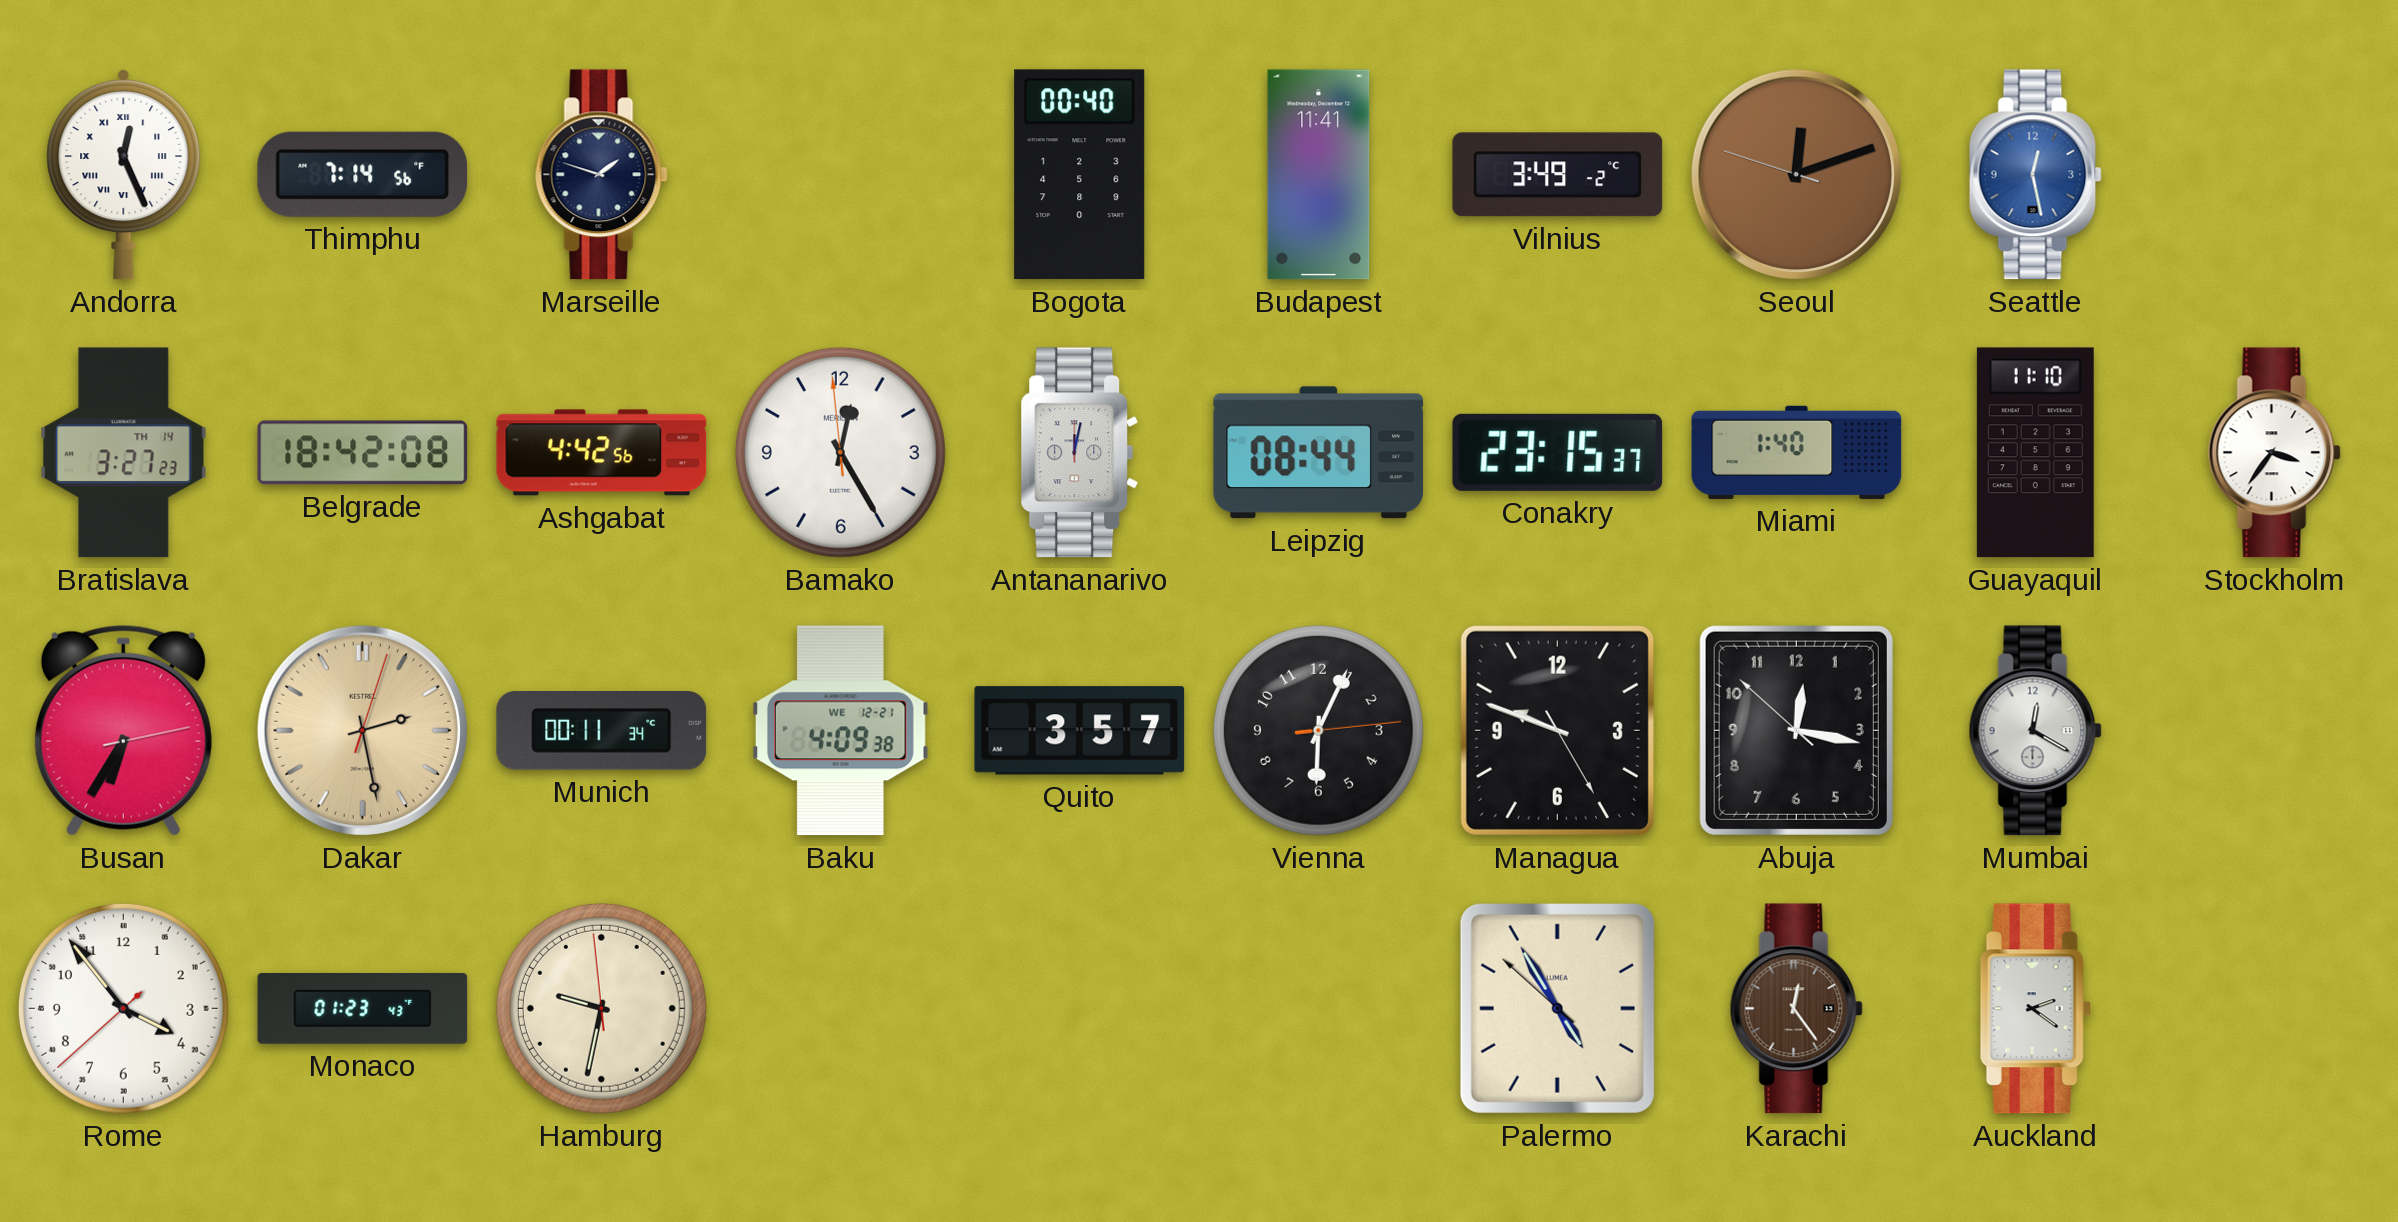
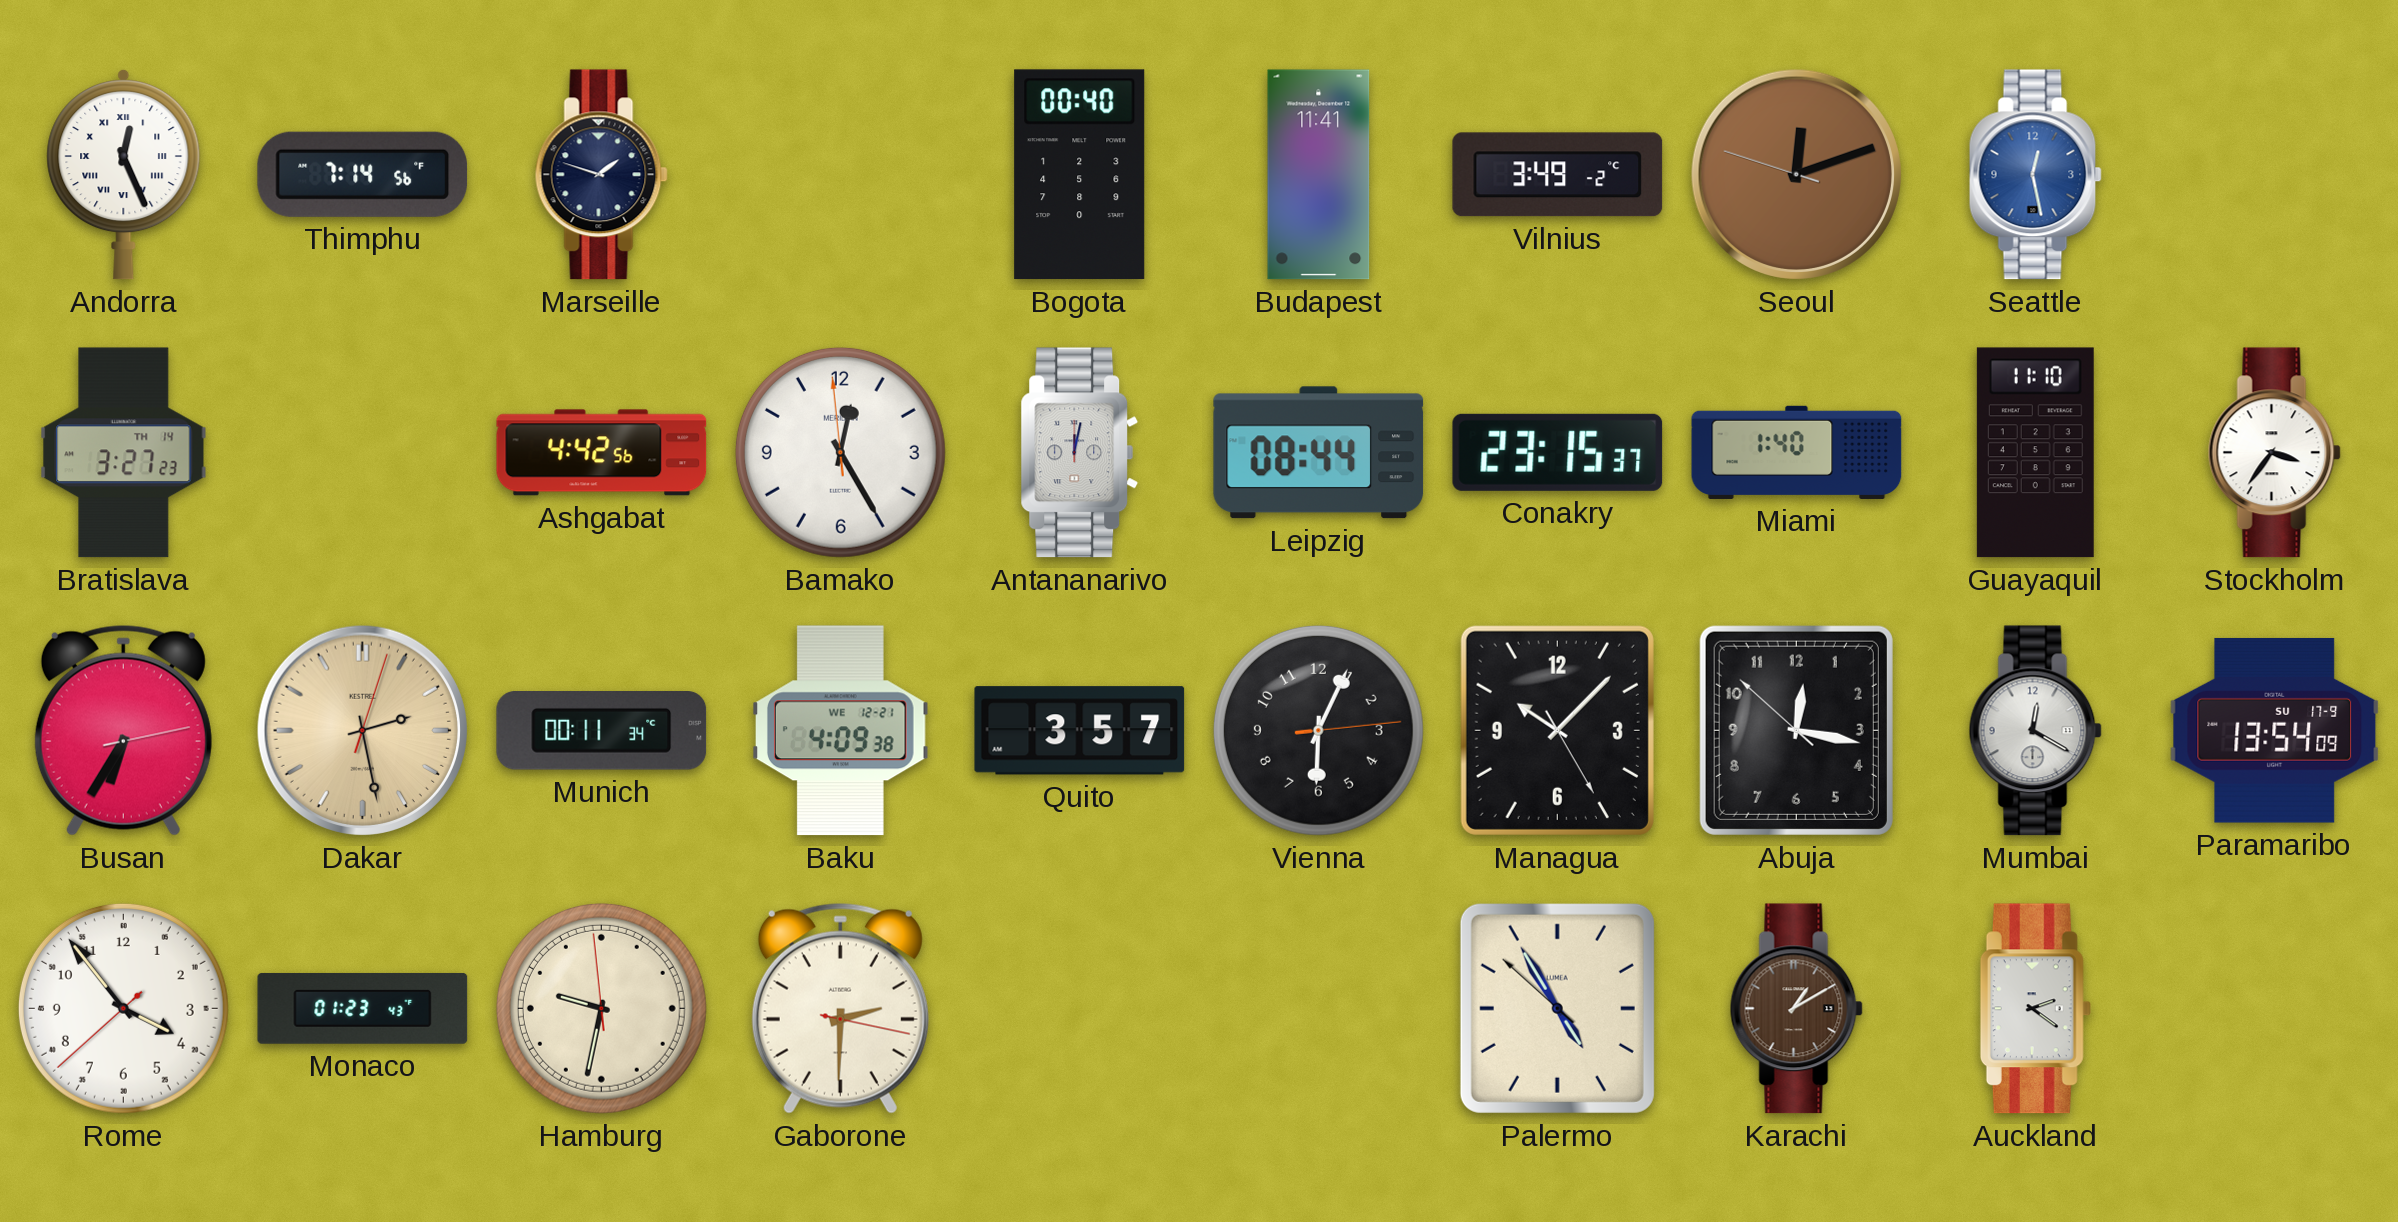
Belgrade: 18:42 -> none
Managua: 9:48 -> 10:07
Paramaribo: none -> 13:54
Gaborone: none -> 2:30
Karachi: 12:24 -> 1:10
